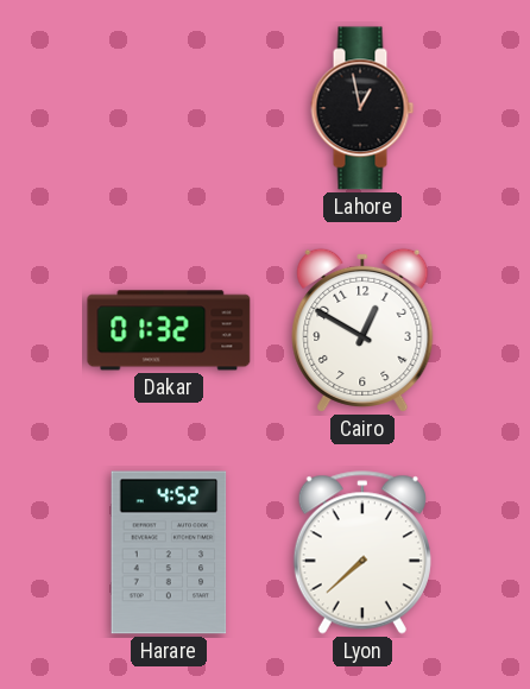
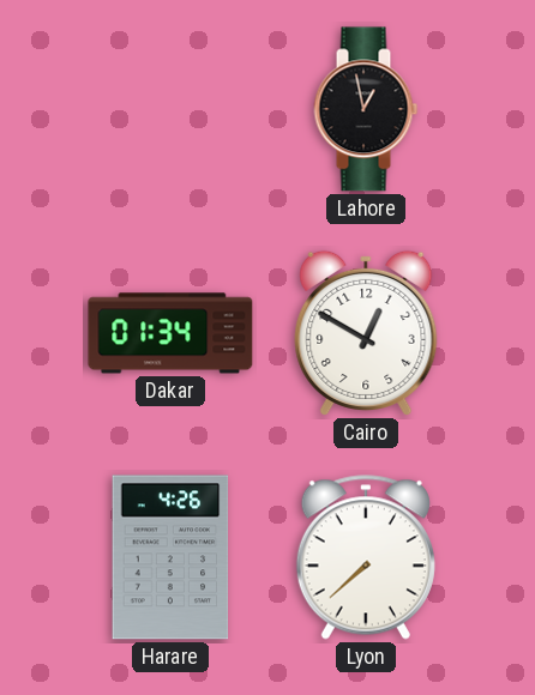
Dakar: 01:32 -> 01:34
Harare: 4:52 -> 4:26
